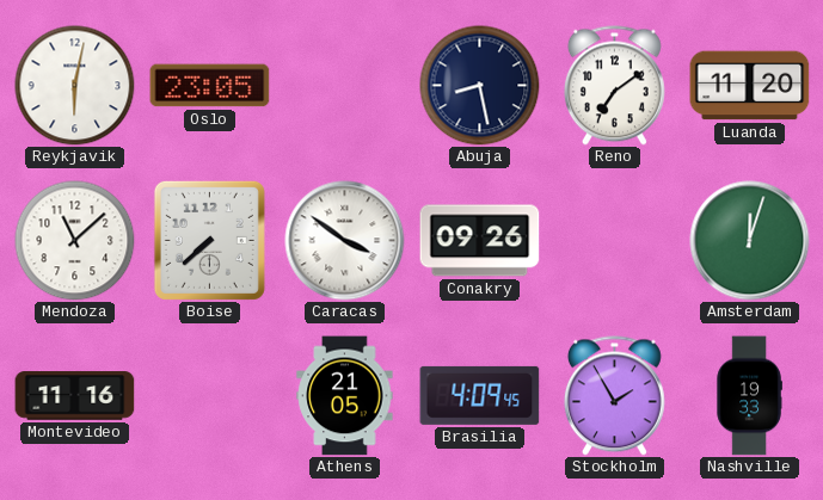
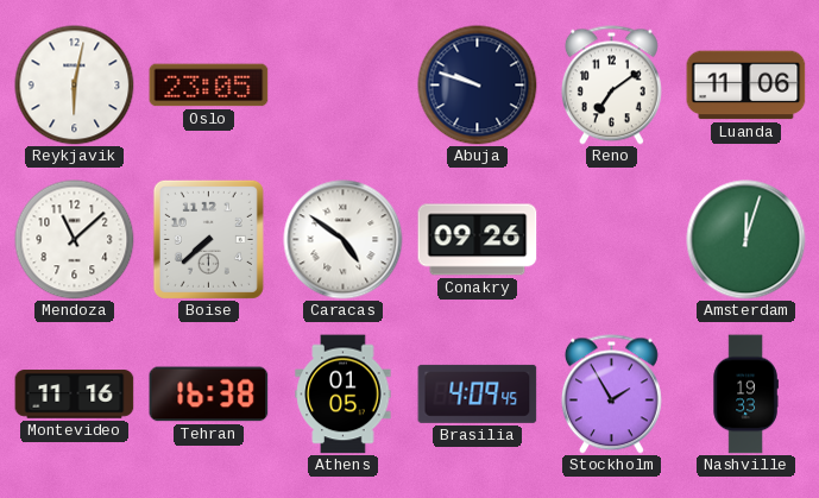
Abuja: 8:28 -> 9:48
Luanda: 11:20 -> 11:06
Caracas: 3:51 -> 4:51
Tehran: none -> 16:38
Athens: 21:05 -> 01:05
